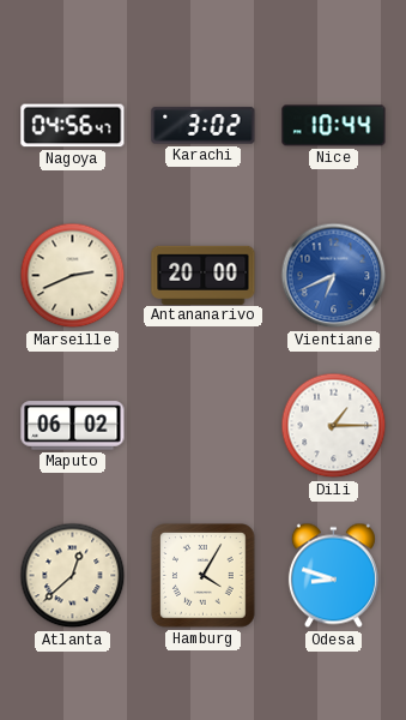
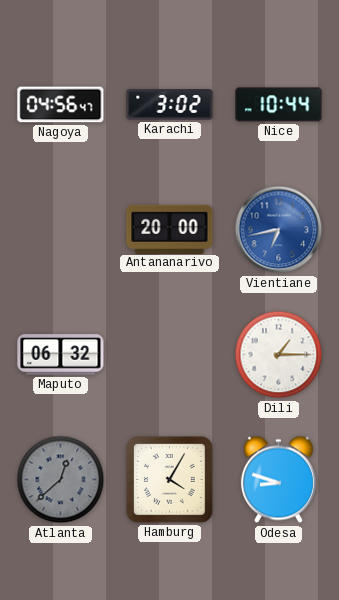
Marseille: 2:41 -> none
Vientiane: 6:41 -> 6:43
Maputo: 06:02 -> 06:32
Atlanta dial: cream -> grey
